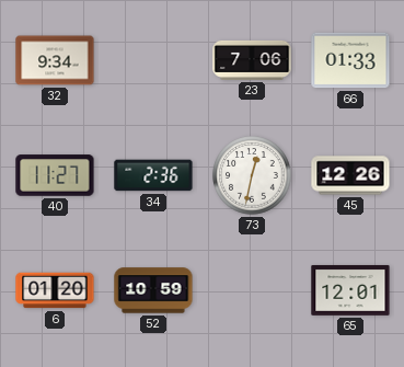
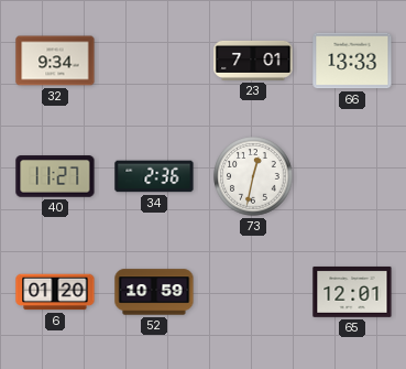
23: 7:06 -> 7:01
66: 01:33 -> 13:33
45: 12:26 -> none
